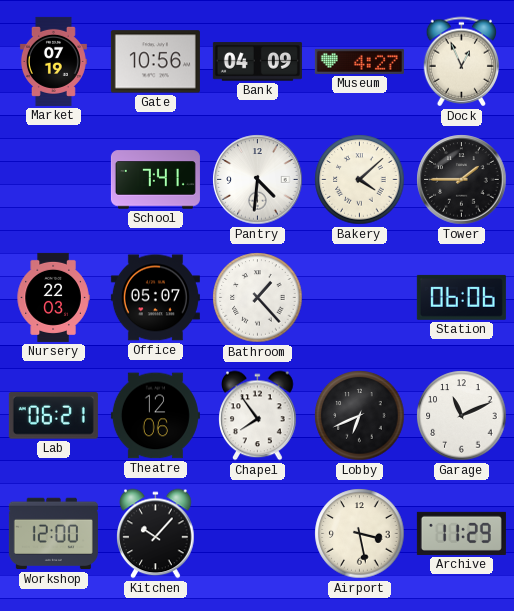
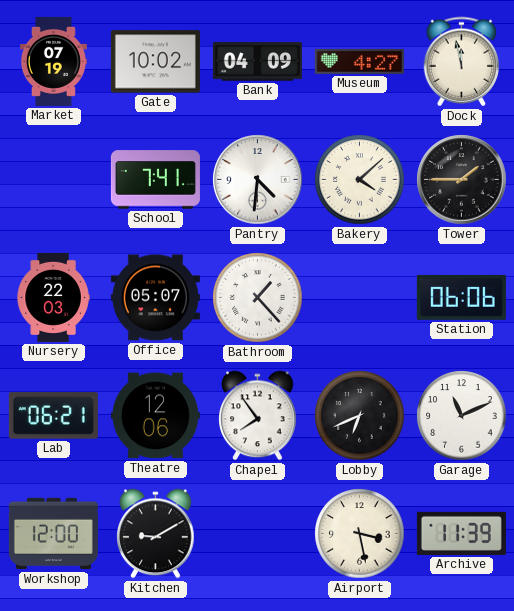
Gate: 10:56 -> 10:02
Dock: 12:56 -> 11:58
Kitchen: 10:07 -> 9:10
Archive: 11:29 -> 11:39
